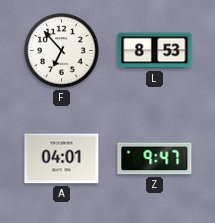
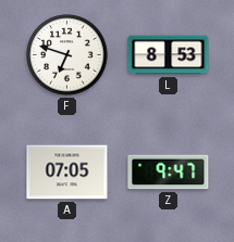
F: 6:53 -> 6:48
A: 04:01 -> 07:05
